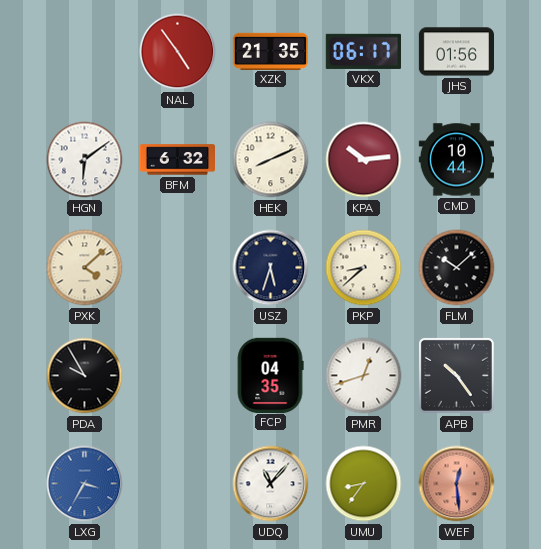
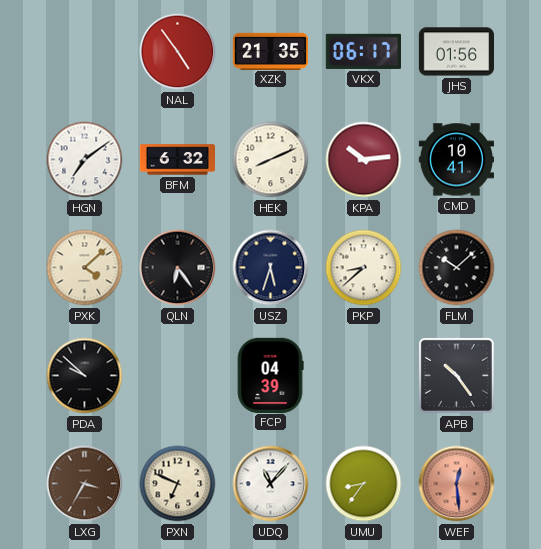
HGN: 6:09 -> 7:09
CMD: 10:44 -> 10:41
QLN: none -> 6:24
PDA: 9:55 -> 9:52
FCP: 04:35 -> 04:39
PMR: 12:42 -> none
LXG dial: blue -> brown
PXN: none -> 6:49
